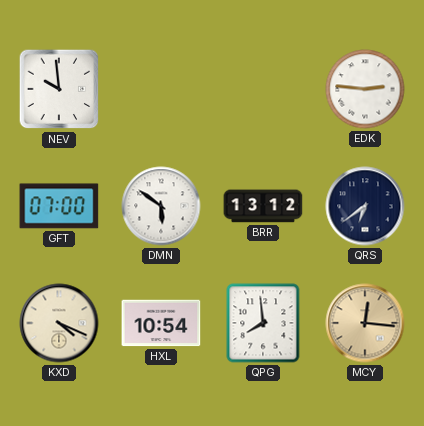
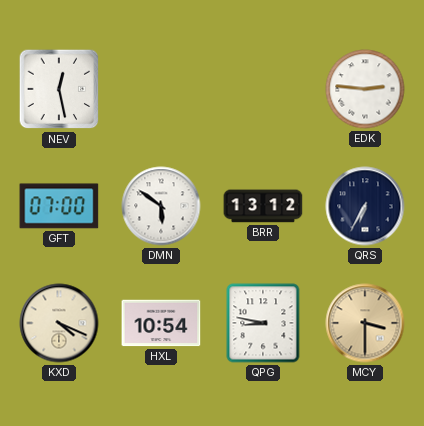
NEV: 9:59 -> 12:28
QRS: 6:39 -> 6:35
QPG: 7:59 -> 8:47
MCY: 12:16 -> 3:30
